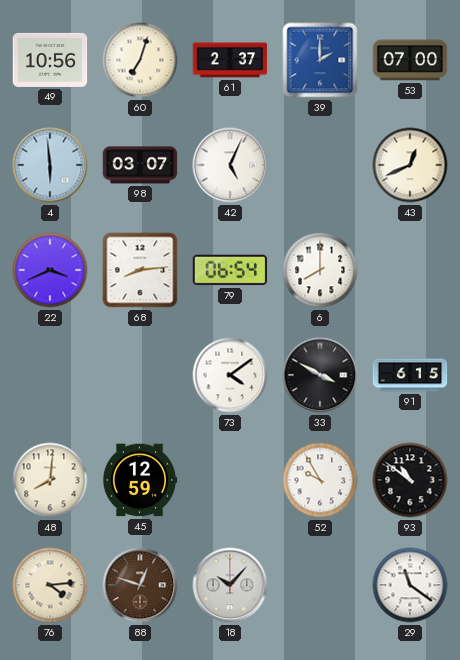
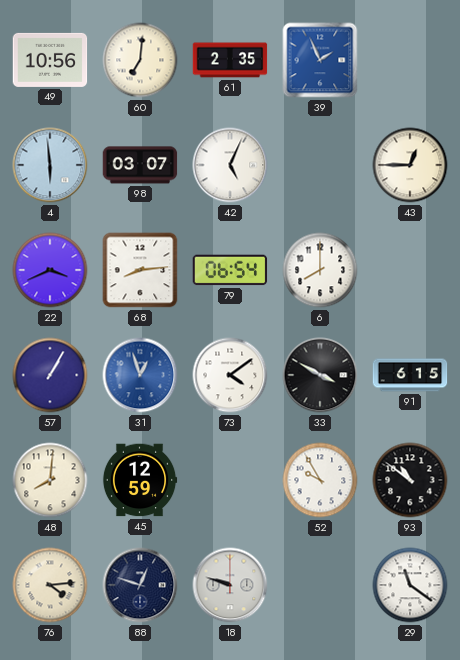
60: 7:03 -> 7:01
61: 2:37 -> 2:35
39: 2:00 -> 1:56
53: 07:00 -> none
43: 12:41 -> 12:45
57: none -> 1:05
31: none -> 12:57
88 dial: brown -> navy
18: 10:07 -> 9:48
